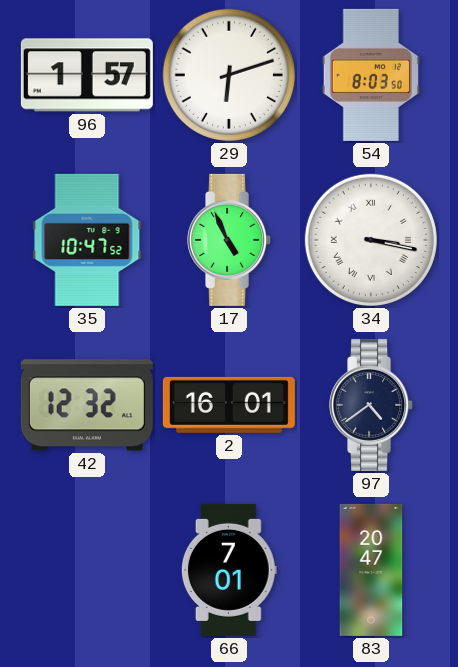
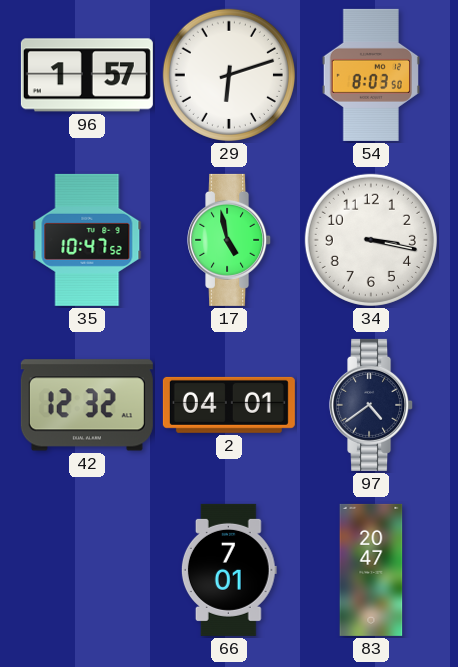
17: 4:56 -> 4:58
34 numerals: Roman -> Arabic
2: 16:01 -> 04:01
